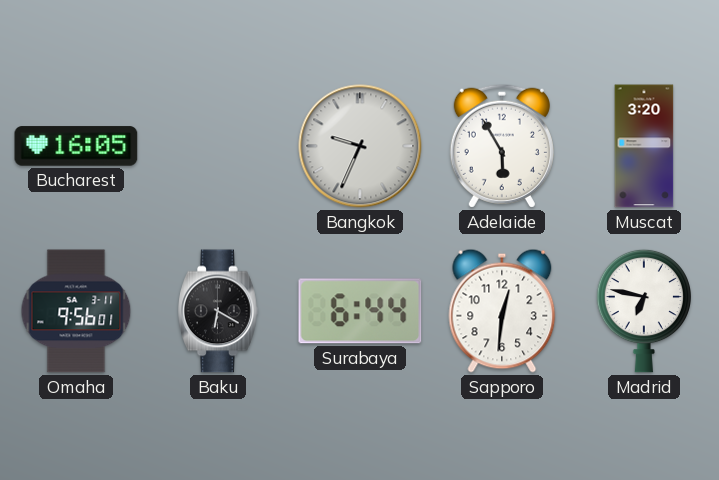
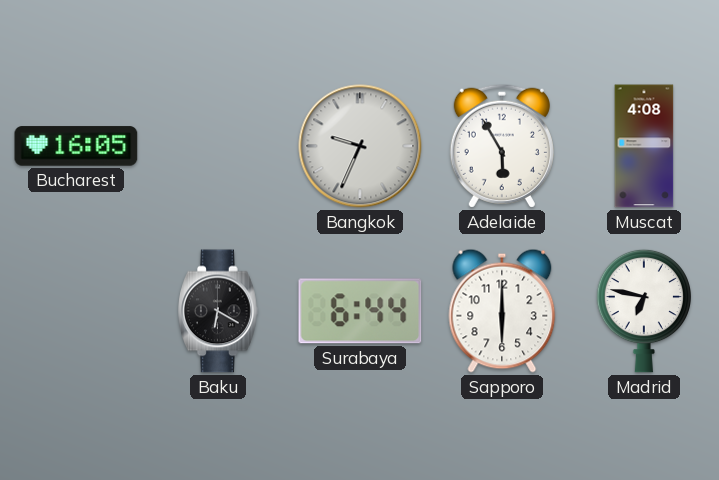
Muscat: 3:20 -> 4:08
Omaha: 9:56 -> none
Sapporo: 12:31 -> 6:00
